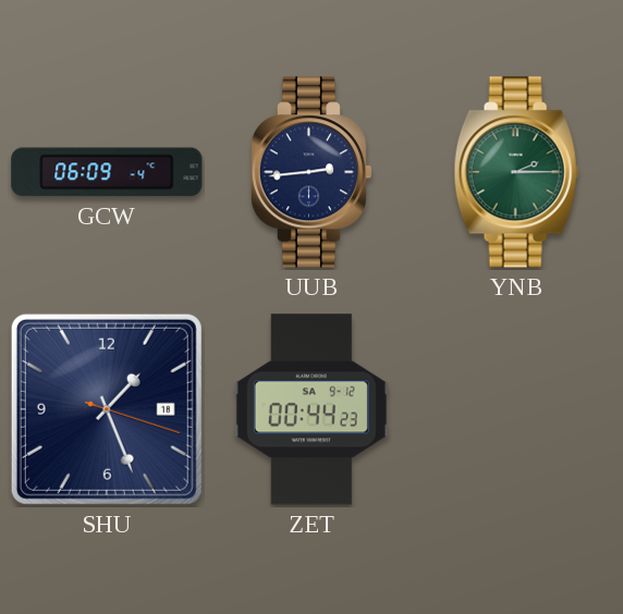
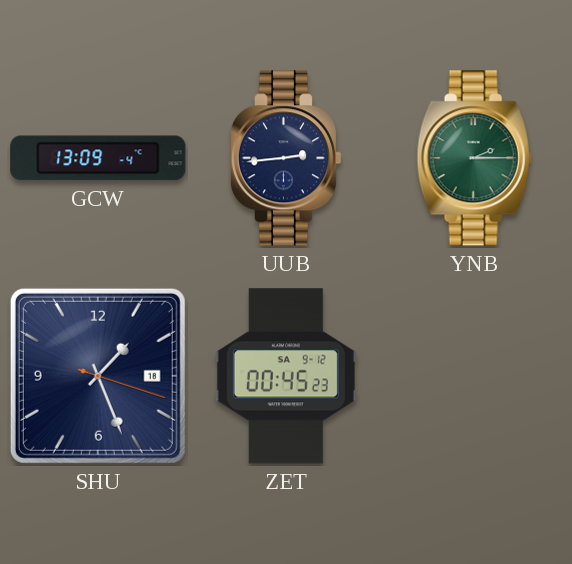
GCW: 06:09 -> 13:09
ZET: 00:44 -> 00:45
